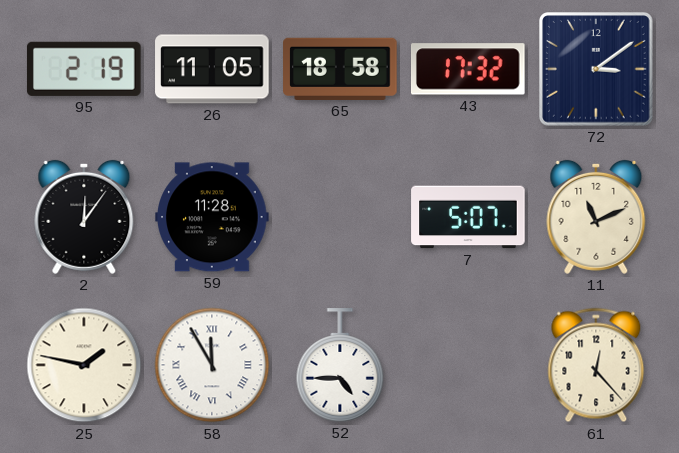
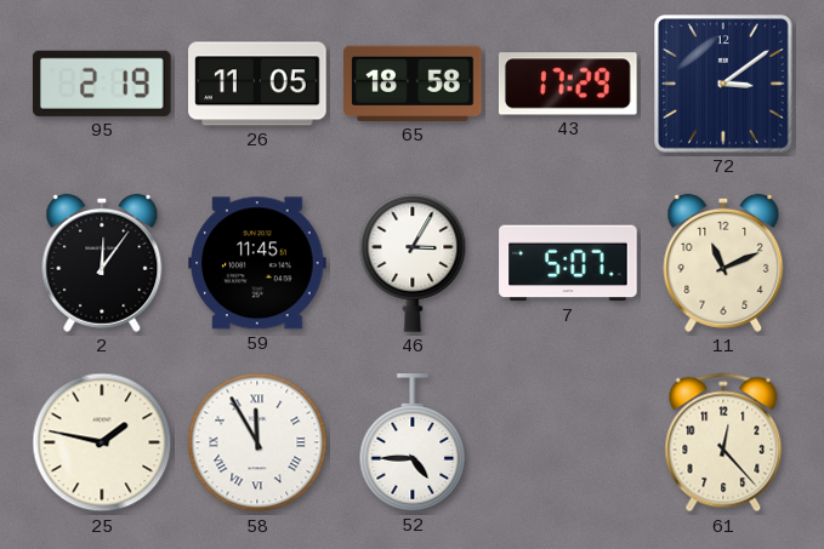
43: 17:32 -> 17:29
59: 11:28 -> 11:45
46: none -> 3:05
